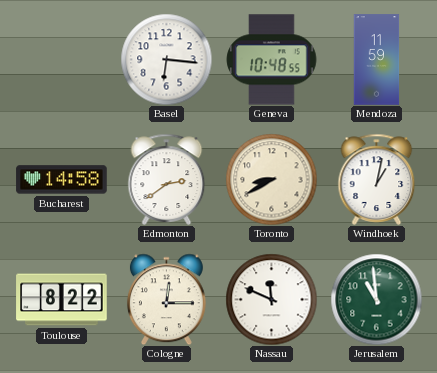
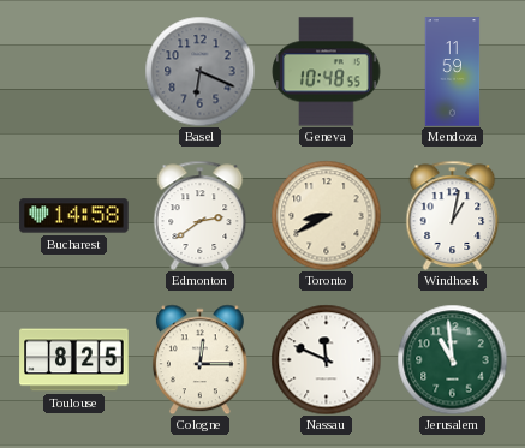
Basel: 6:16 -> 6:19
Basel dial: white -> grey
Toulouse: 8:22 -> 8:25
